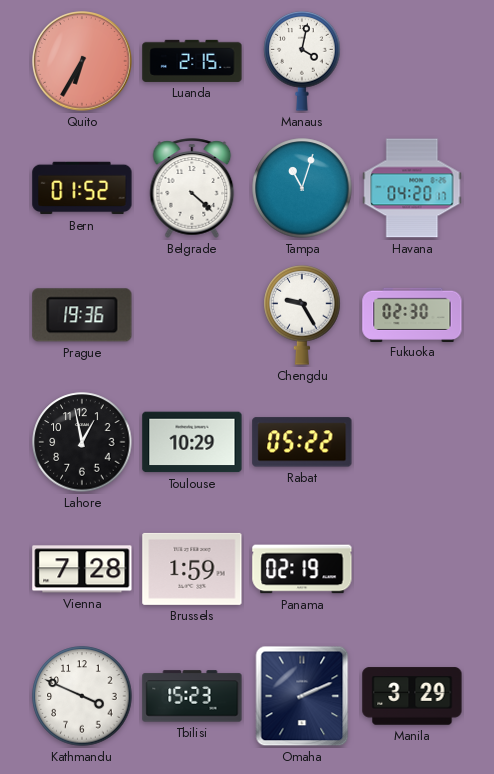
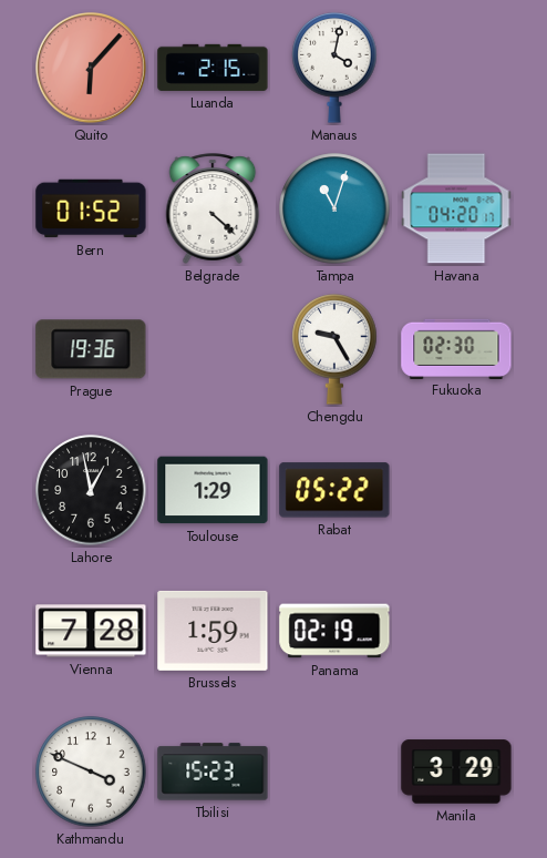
Quito: 6:35 -> 6:07
Toulouse: 10:29 -> 1:29
Omaha: 2:11 -> none
